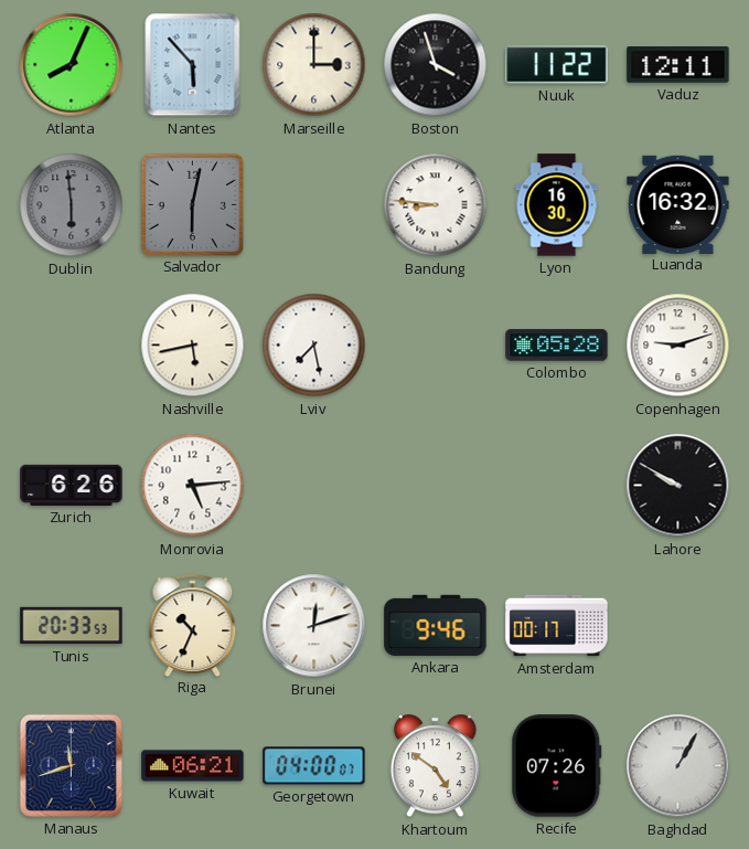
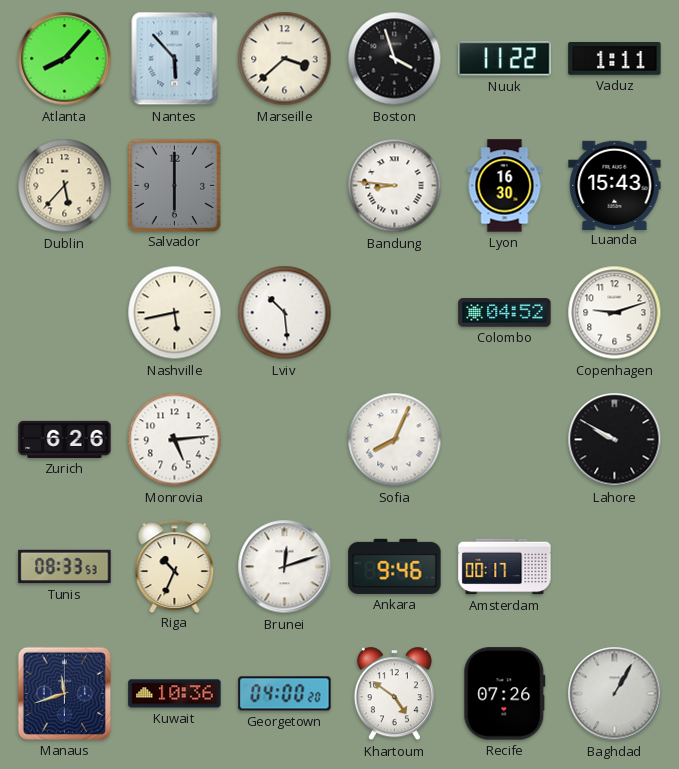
Atlanta: 8:04 -> 8:07
Marseille: 3:00 -> 3:38
Vaduz: 12:11 -> 1:11
Dublin: 5:59 -> 5:37
Dublin dial: grey -> cream
Salvador: 6:02 -> 6:00
Luanda: 16:32 -> 15:43
Lviv: 7:28 -> 10:29
Colombo: 05:28 -> 04:52
Sofia: none -> 8:04
Tunis: 20:33 -> 08:33
Kuwait: 06:21 -> 10:36
Georgetown: 04:00:07 -> 04:00:20
